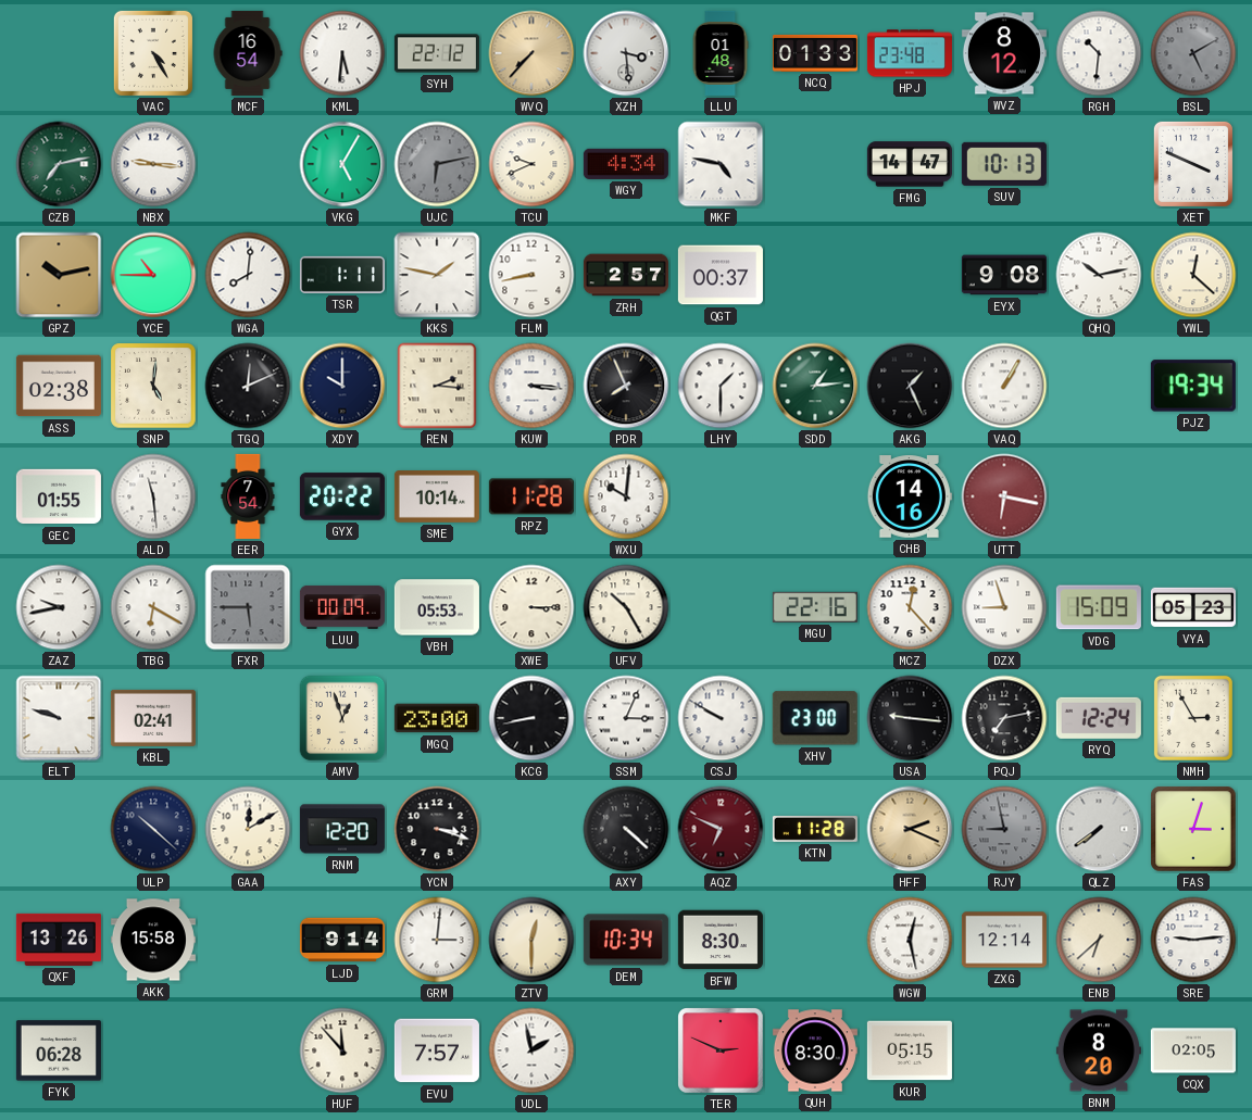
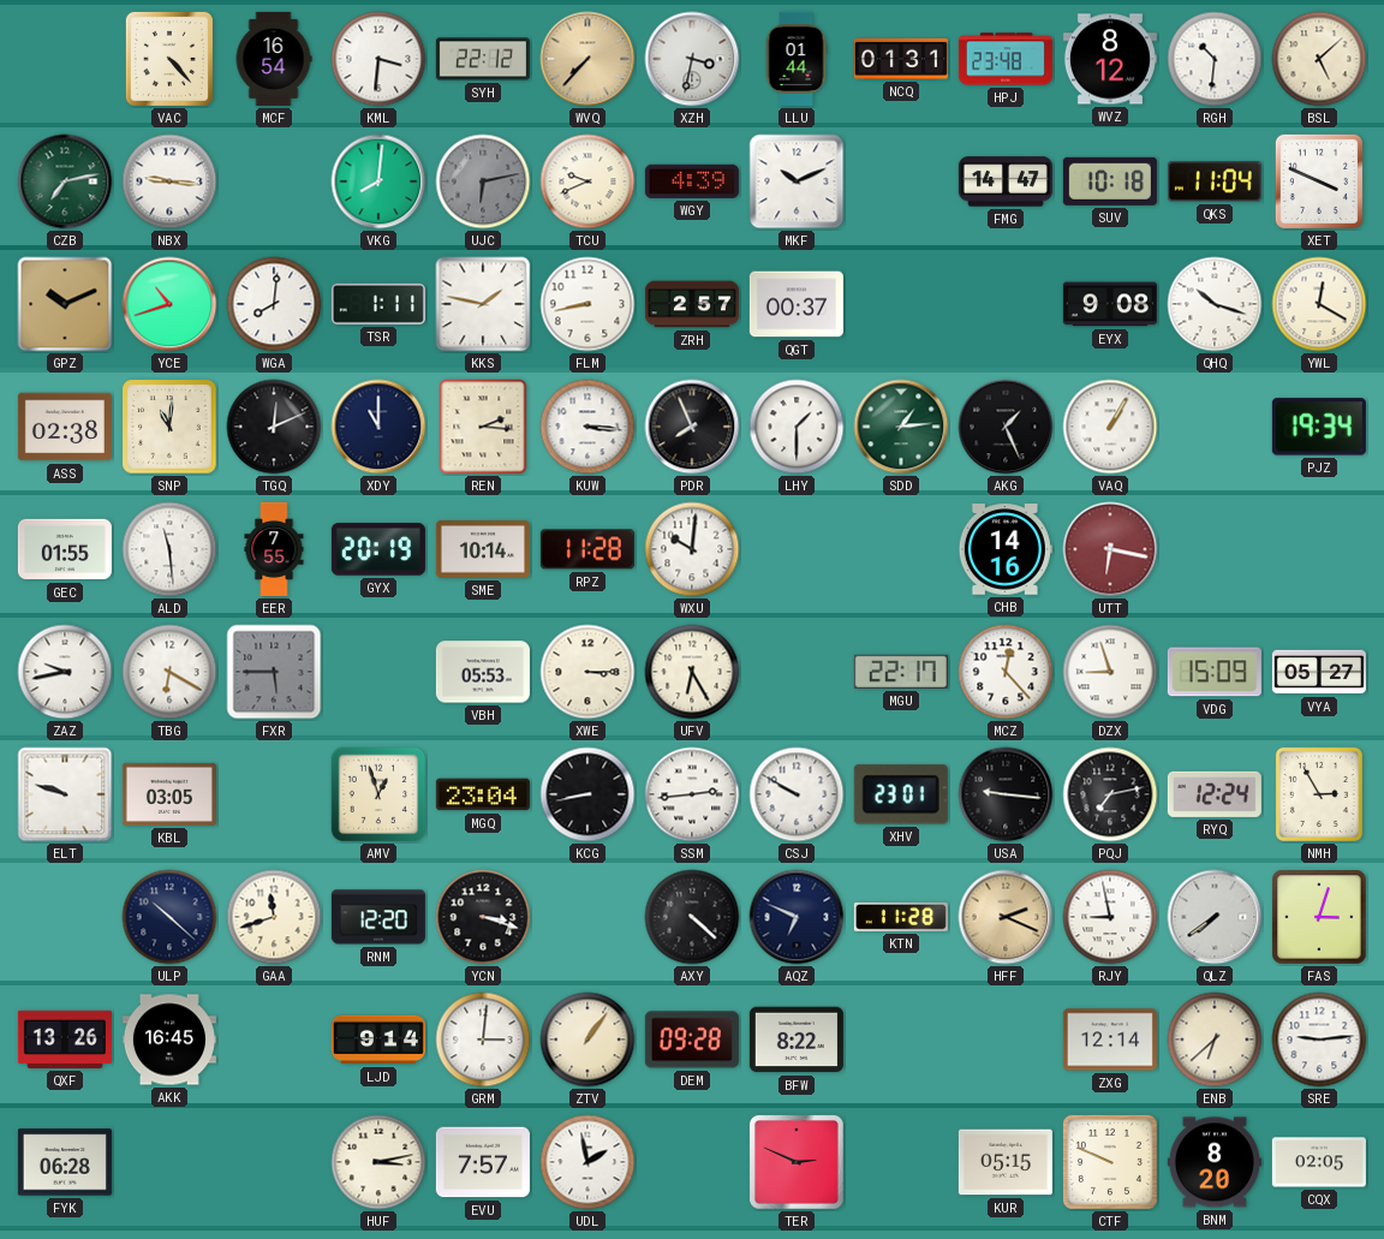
VAC: 4:25 -> 4:23
KML: 5:31 -> 3:31
XZH: 3:29 -> 3:32
LLU: 01:48 -> 01:44
NCQ: 01:33 -> 01:31
BSL: 5:10 -> 5:08
BSL dial: grey -> cream
VKG: 5:05 -> 8:01
WGY: 4:34 -> 4:39
MKF: 4:47 -> 10:11
SUV: 10:13 -> 10:18
QKS: none -> 11:04
GPZ: 10:13 -> 10:11
YCE: 10:45 -> 10:42
QHQ: 10:13 -> 10:18
YWL: 12:22 -> 12:20
SNP: 5:01 -> 11:01
XDY: 10:00 -> 11:00
EER: 7:54 -> 7:55
GYX: 20:22 -> 20:19
LUU: 00:09 -> none
UFV: 10:25 -> 6:25
MGU: 22:16 -> 22:17
VYA: 05:23 -> 05:27
KBL: 02:41 -> 03:05
MGQ: 23:00 -> 23:04
SSM: 3:04 -> 2:44
XHV: 23:00 -> 23:01
GAA: 12:10 -> 11:42
AQZ dial: burgundy -> navy
RJY dial: grey -> white
AKK: 15:58 -> 16:45
ZTV: 12:30 -> 1:06
DEM: 10:34 -> 09:28
BFW: 8:30 -> 8:22
WGW: 12:28 -> none
HUF: 11:53 -> 3:13
QUH: 8:30 -> none
CTF: none -> 9:49
